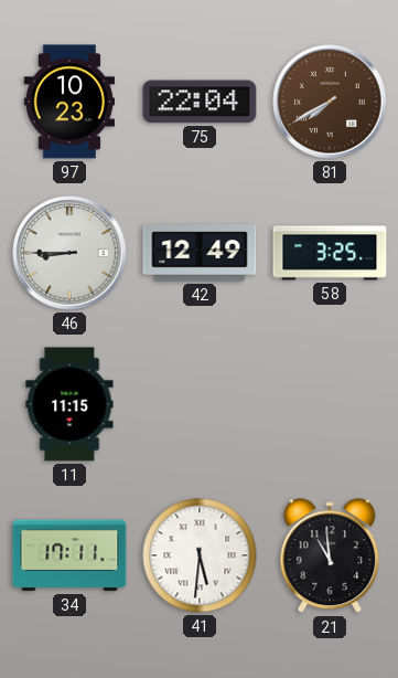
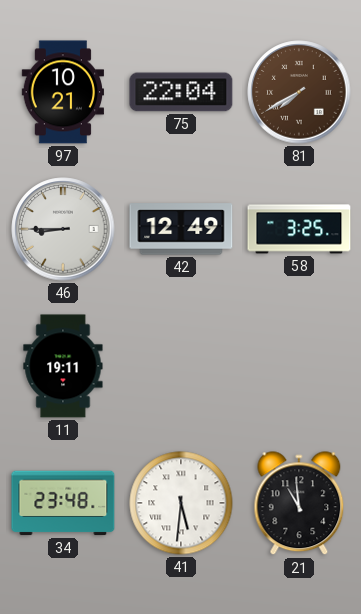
97: 10:23 -> 10:21
11: 11:15 -> 19:11
34: 17:11 -> 23:48
